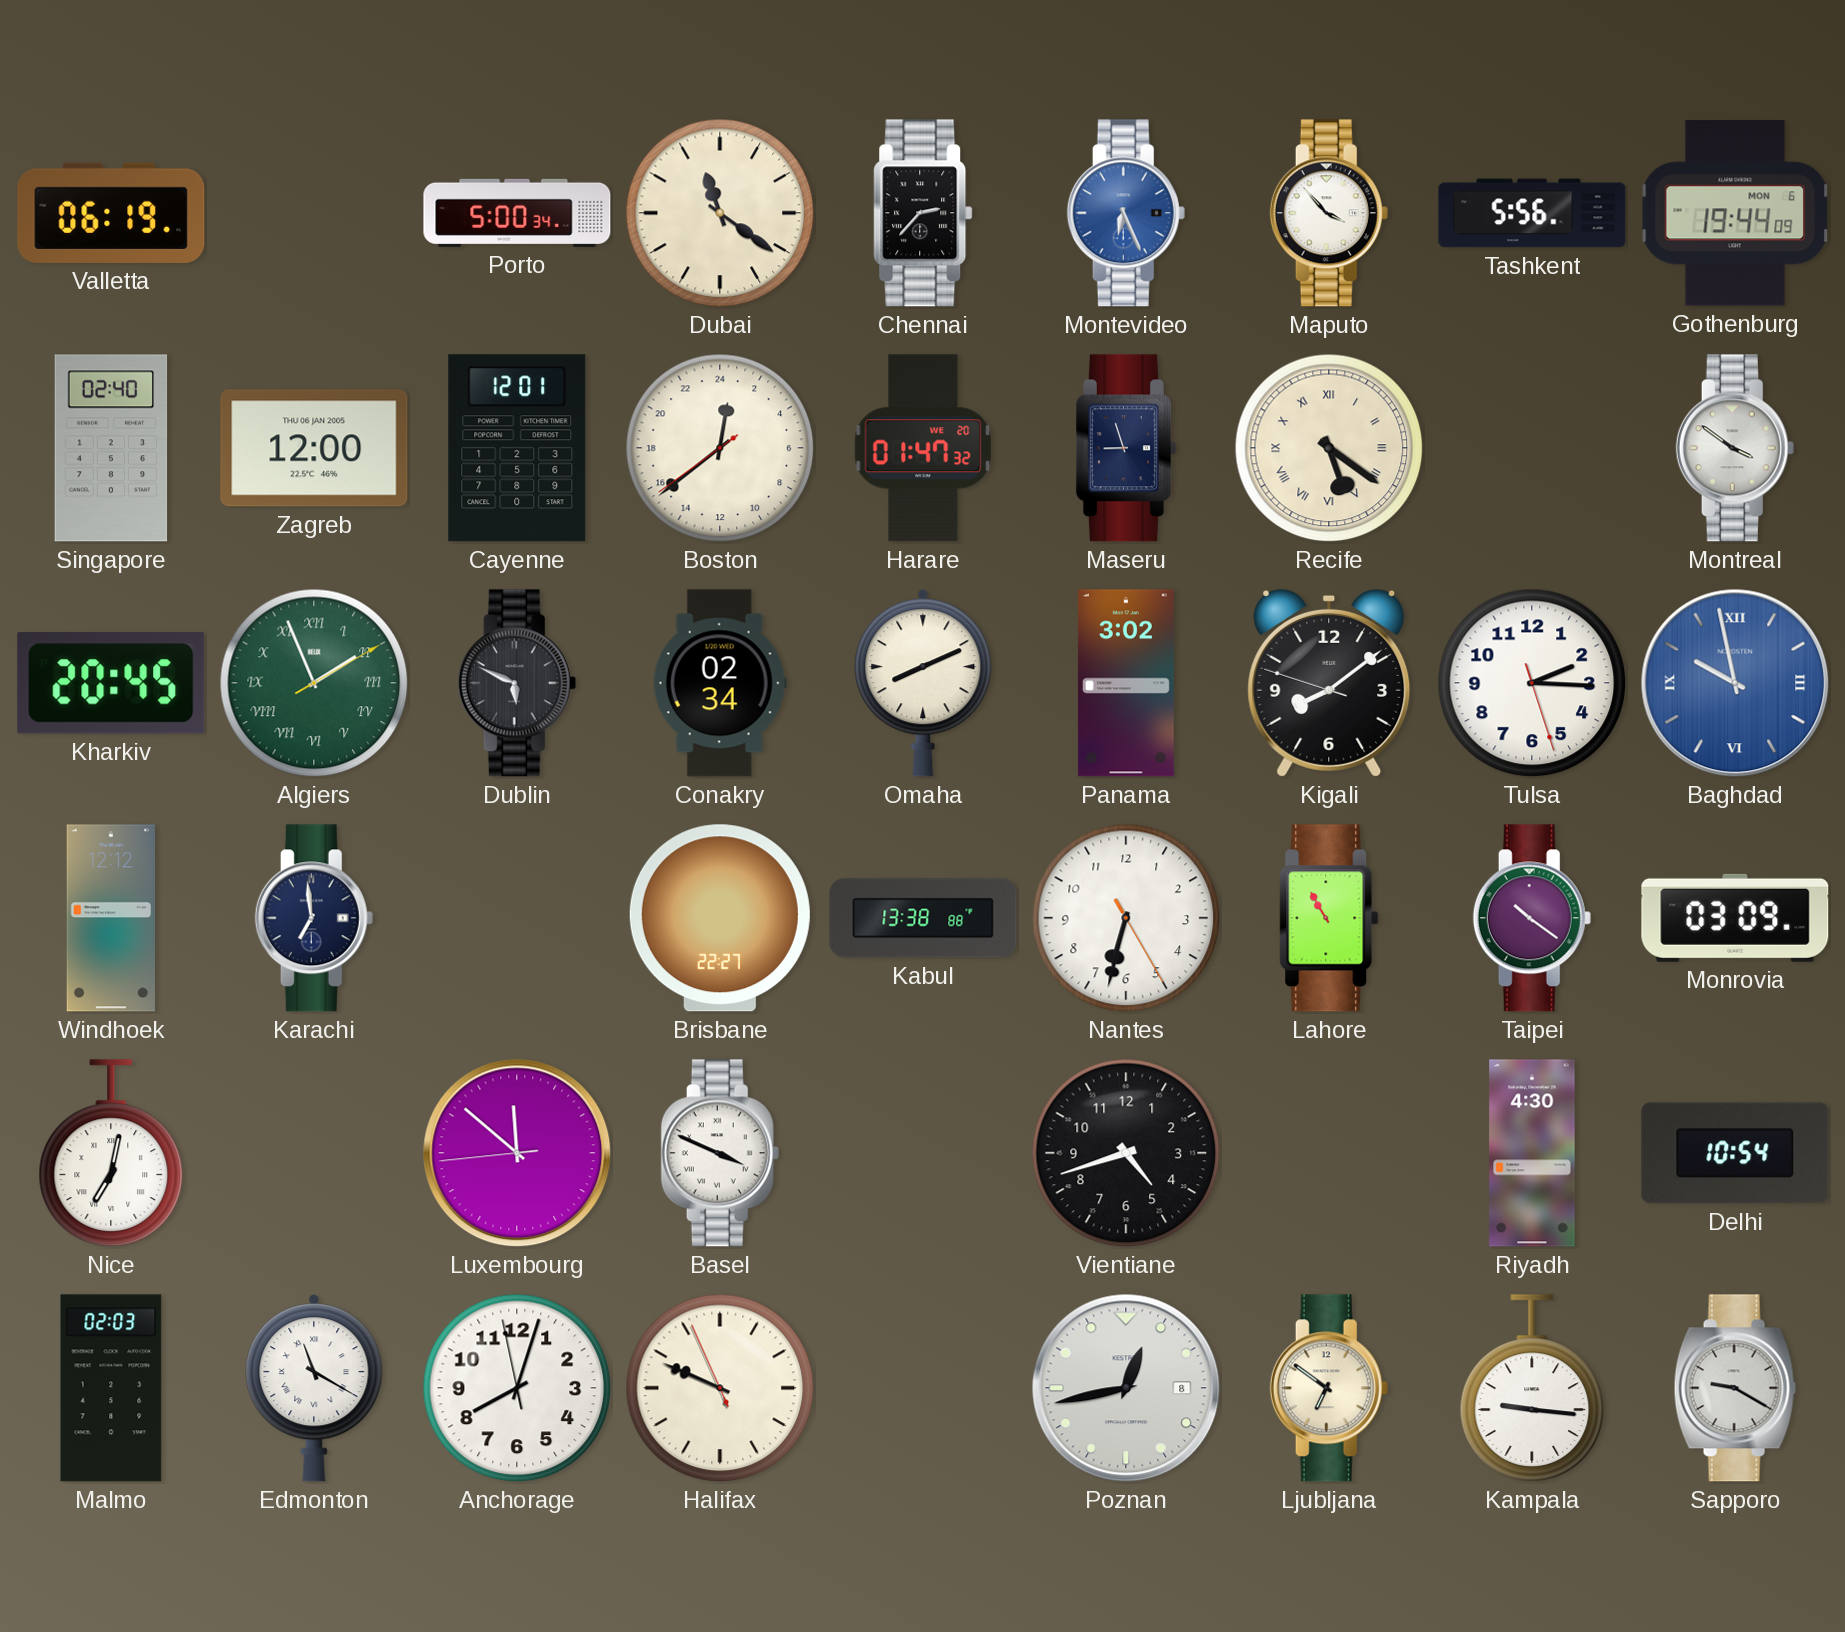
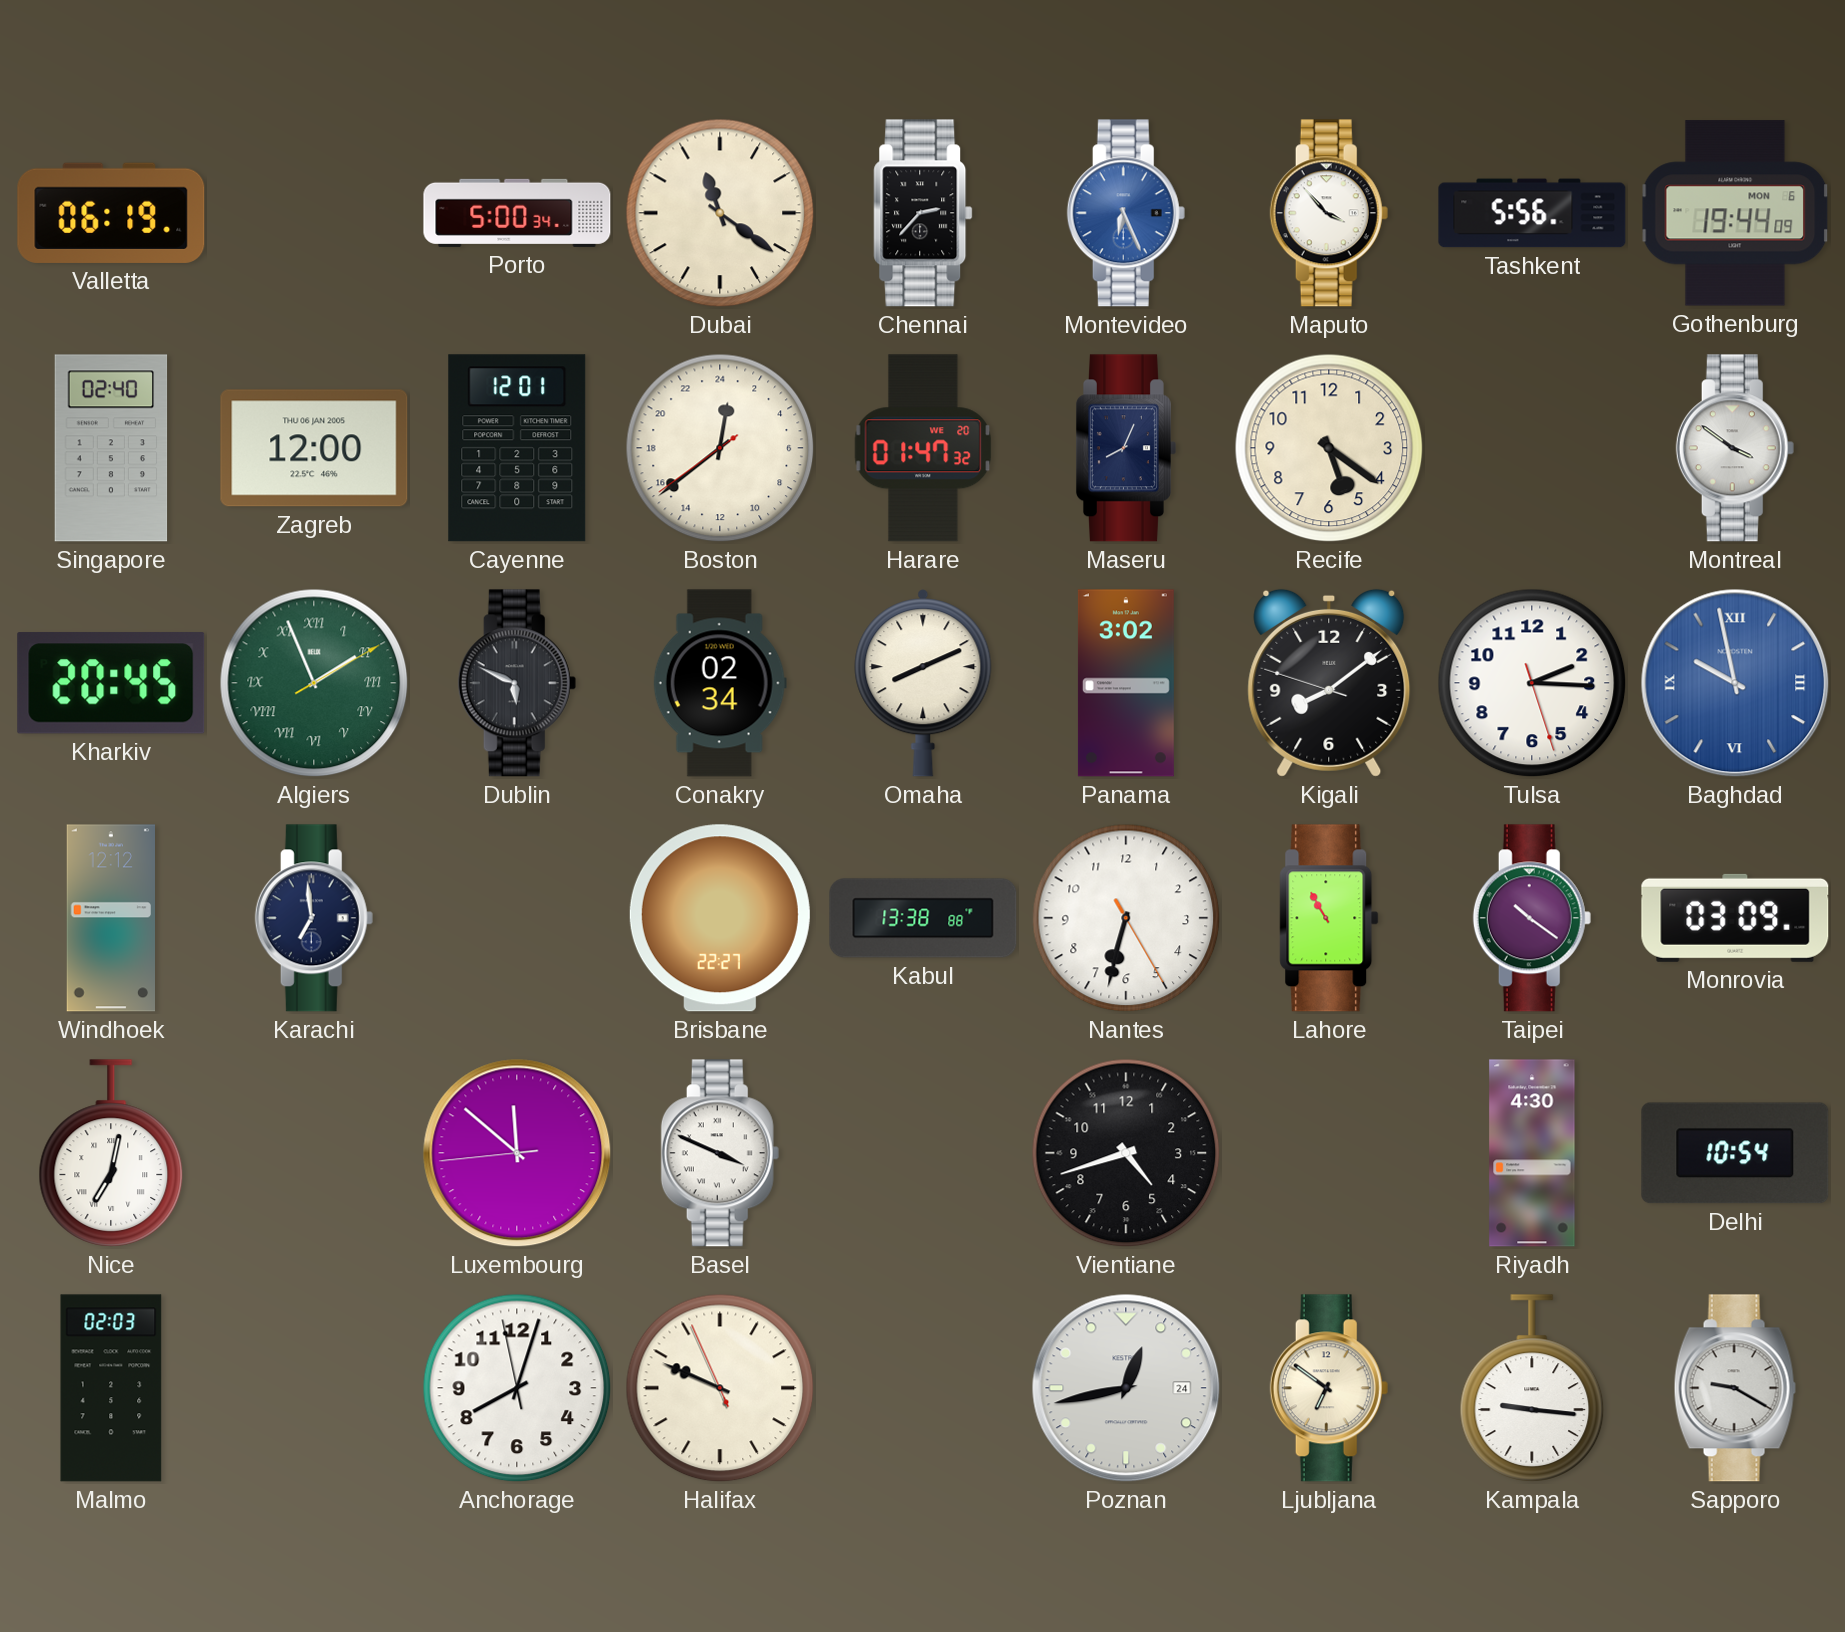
Maseru: 8:57 -> 8:04
Recife numerals: Roman -> Arabic
Edmonton: 11:20 -> none
Poznan date: 8 -> 24
